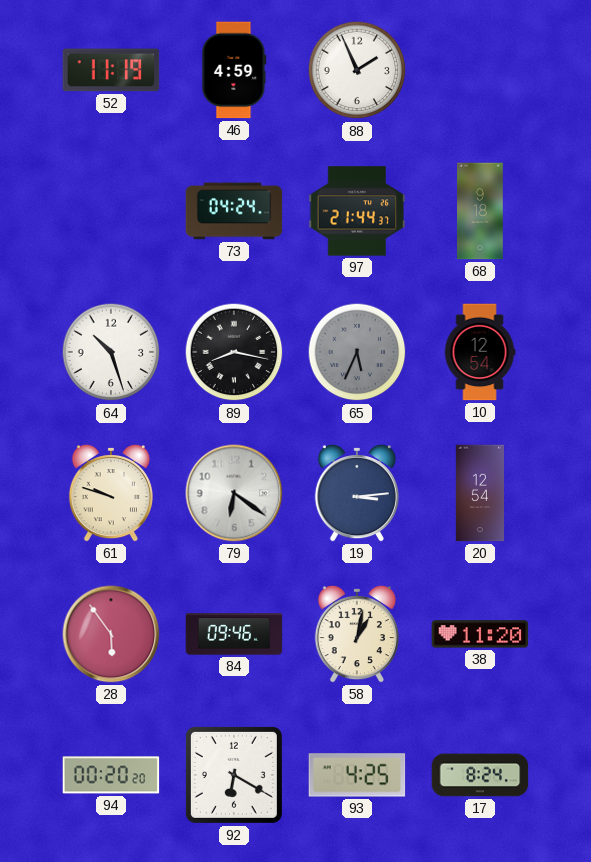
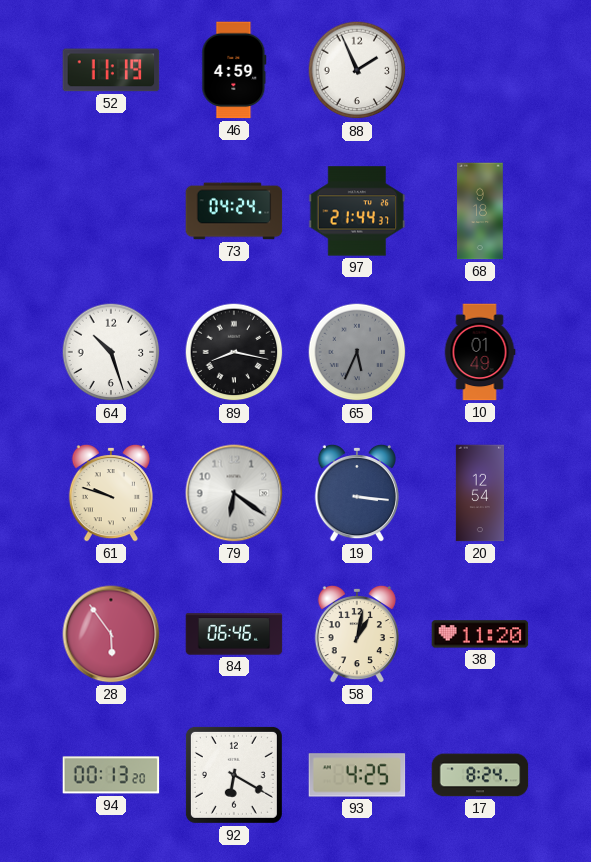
10: 12:54 -> 01:49
19: 3:14 -> 3:16
84: 09:46 -> 06:46
94: 00:20 -> 00:13
